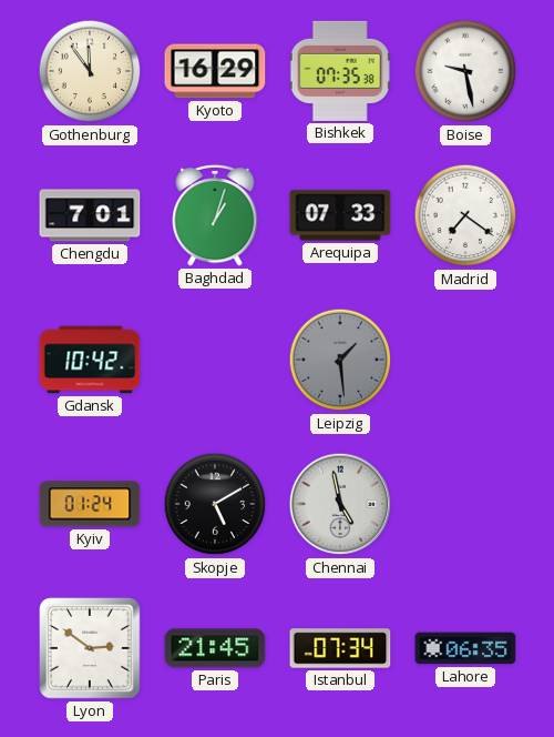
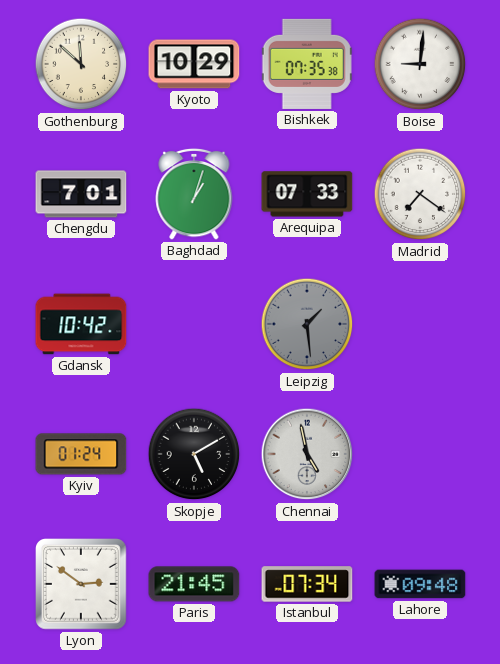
Gothenburg: 11:54 -> 11:52
Kyoto: 16:29 -> 10:29
Boise: 9:28 -> 9:01
Lahore: 06:35 -> 09:48
